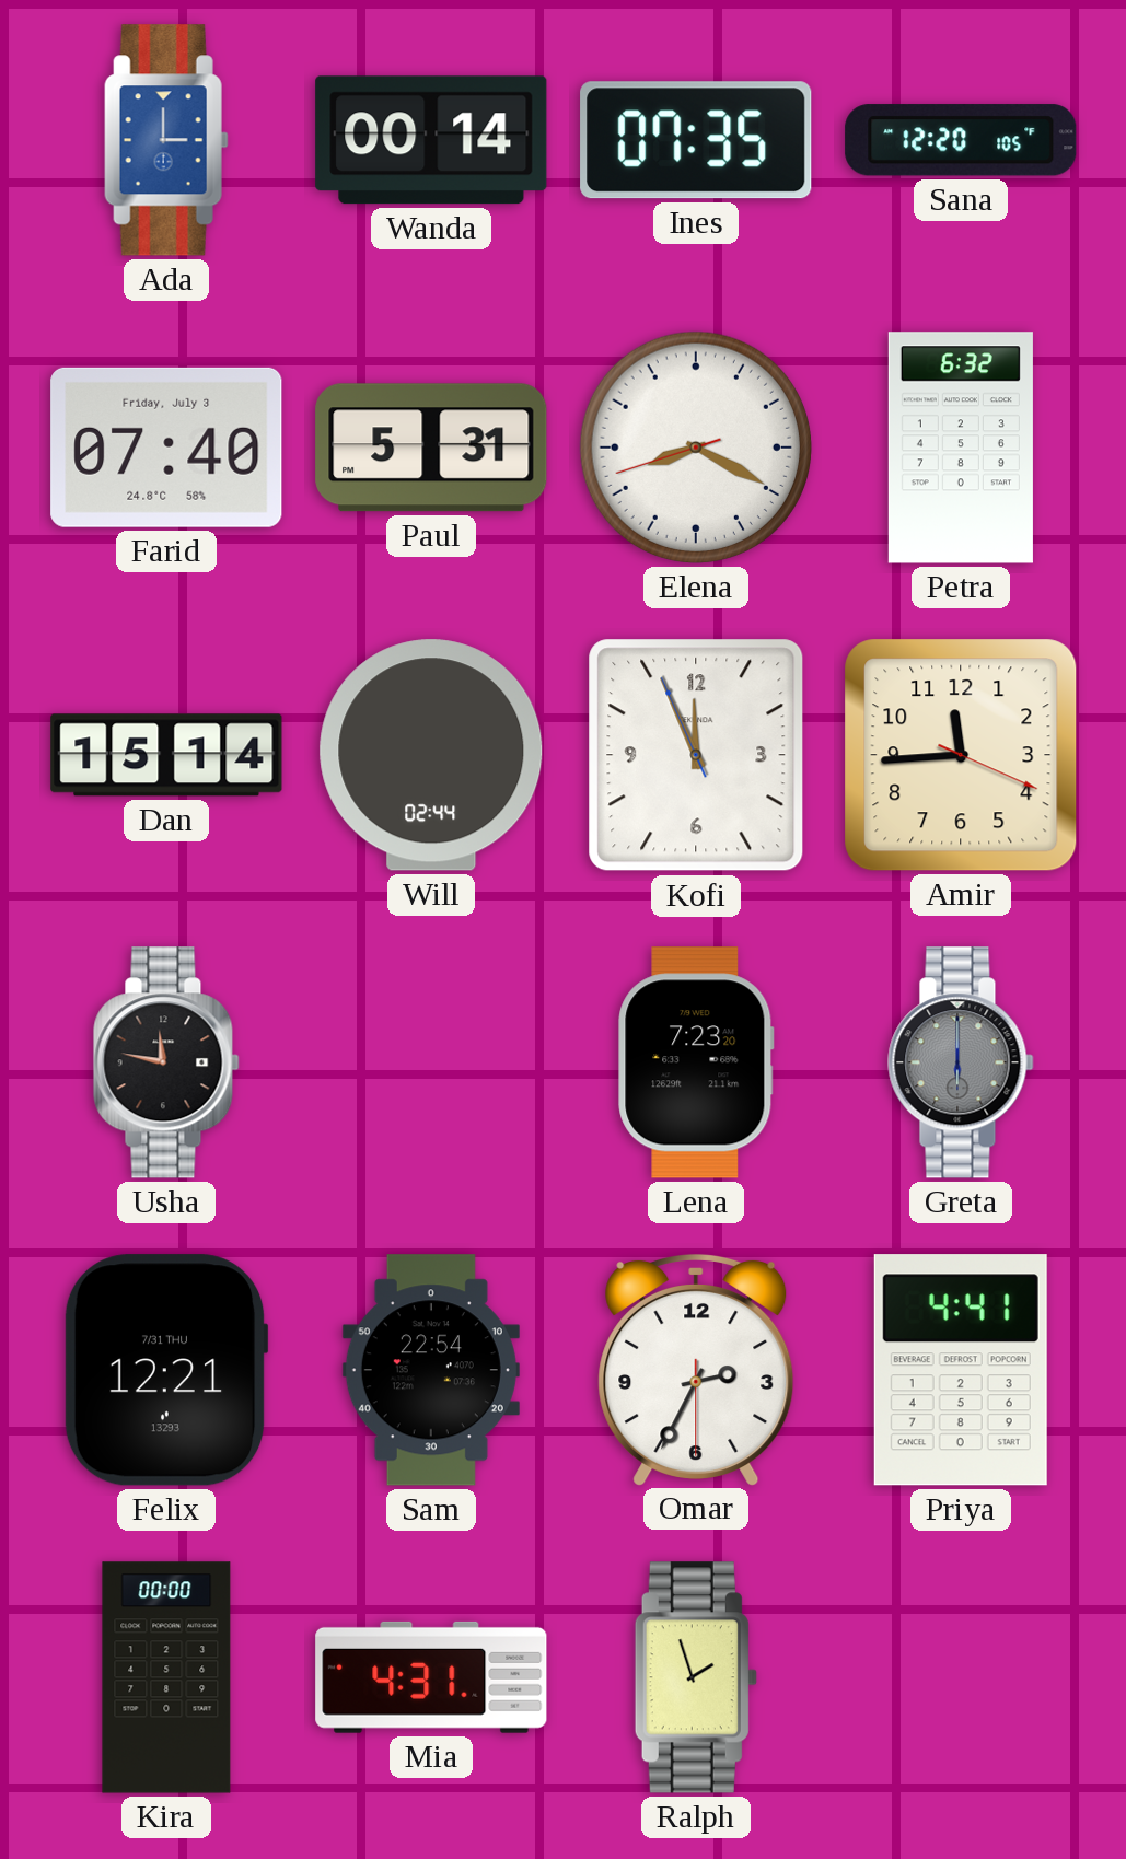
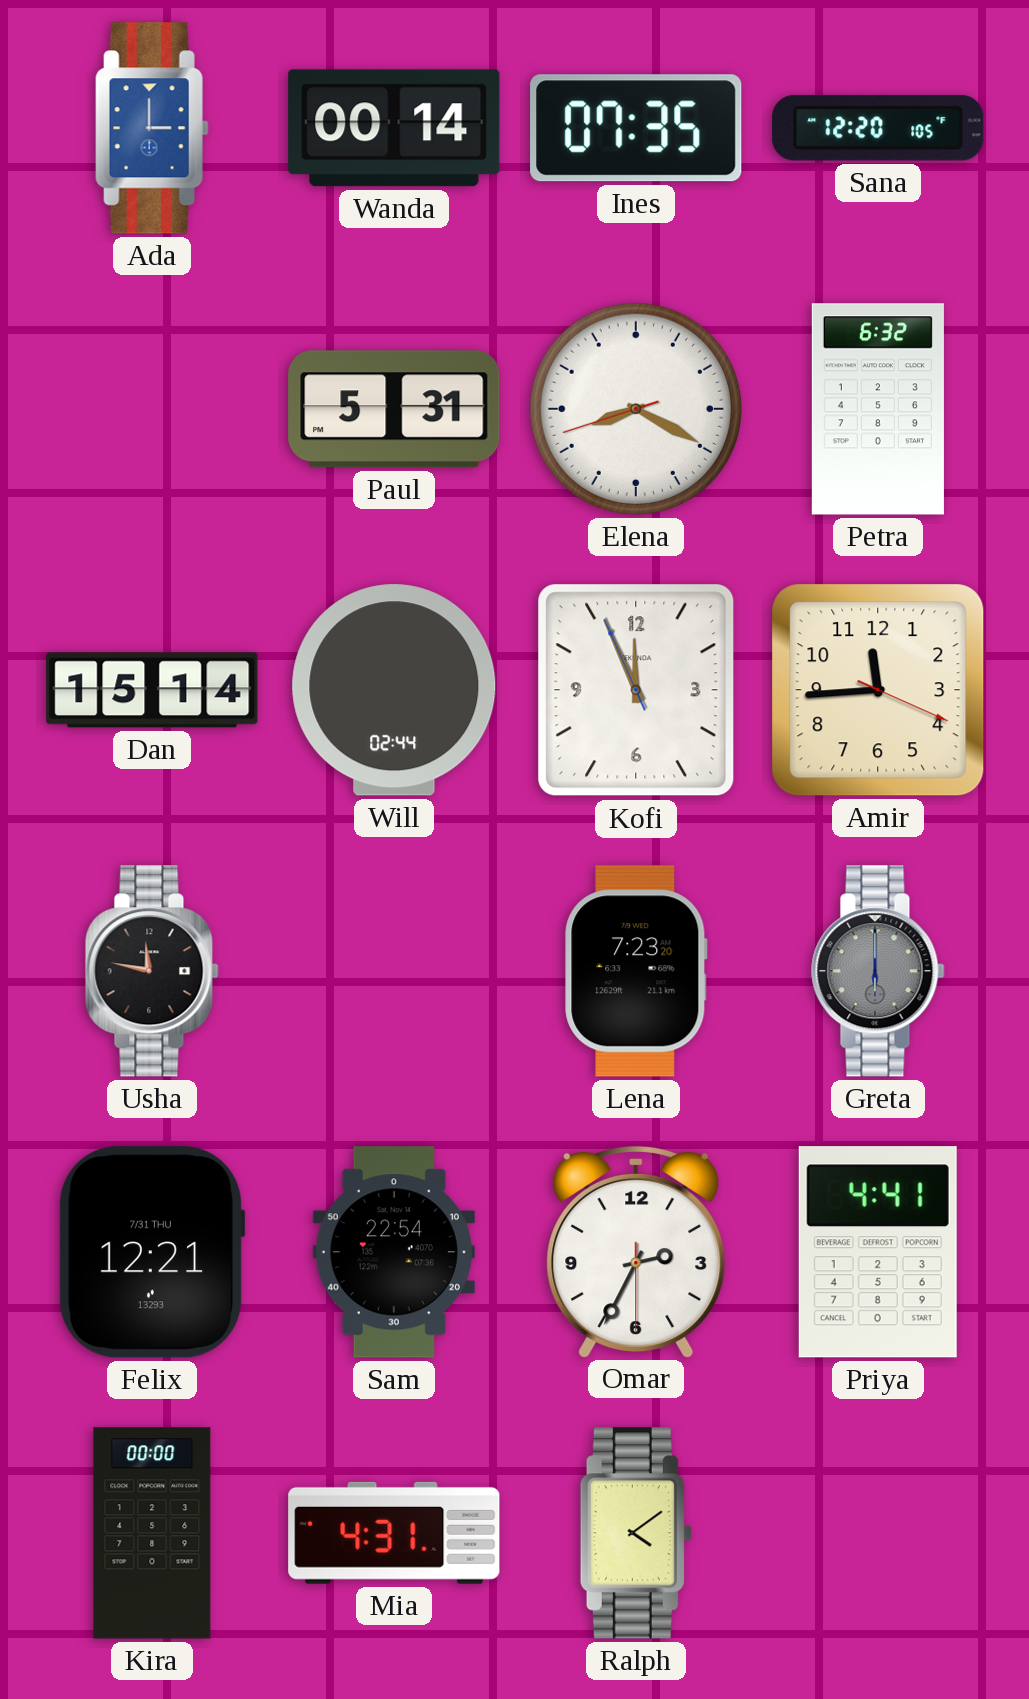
Farid: 07:40 -> none
Ralph: 1:57 -> 4:09
